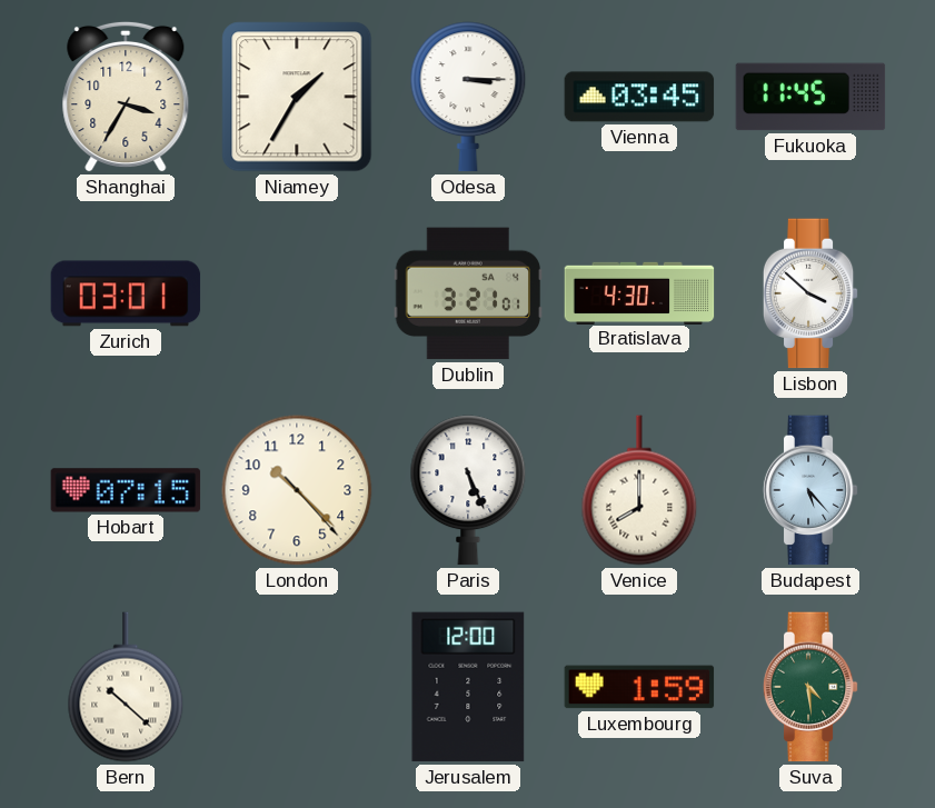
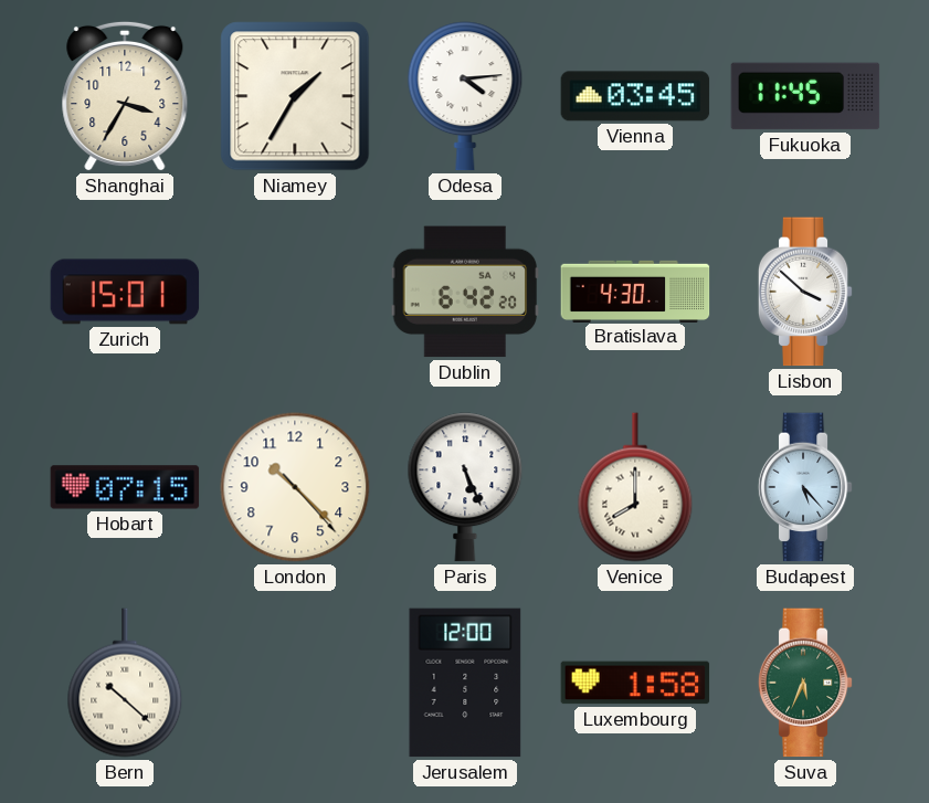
Odesa: 3:15 -> 4:14
Zurich: 03:01 -> 15:01
Dublin: 3:21 -> 6:42
Luxembourg: 1:59 -> 1:58
Suva: 4:29 -> 5:34
